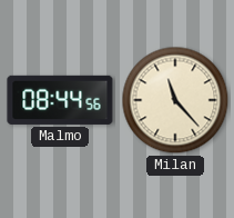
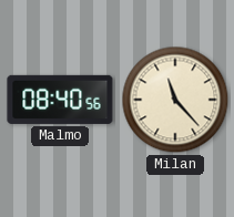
Malmo: 08:44 -> 08:40
